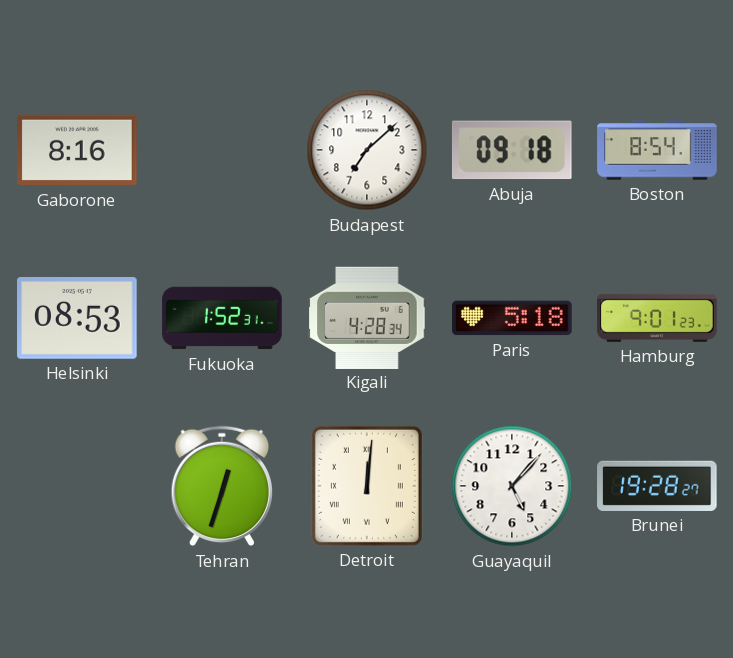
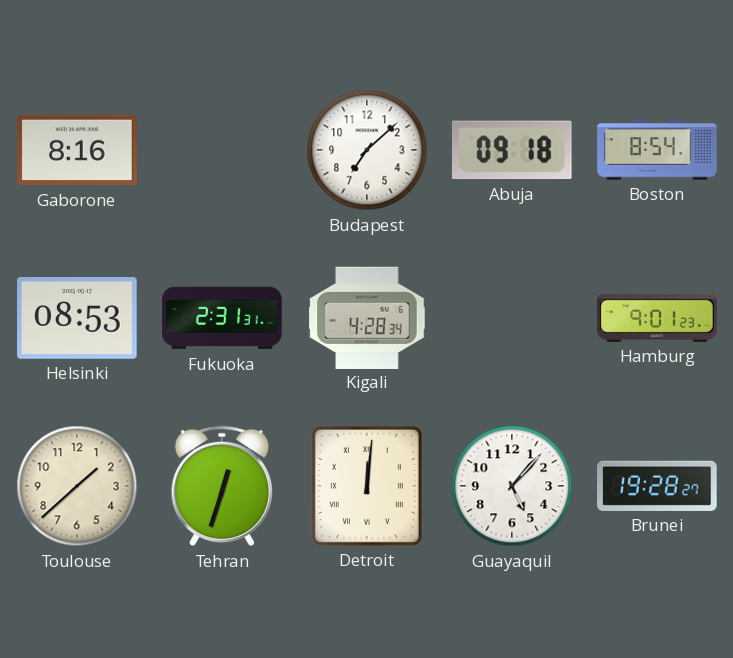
Fukuoka: 1:52 -> 2:31
Paris: 5:18 -> none
Toulouse: none -> 1:38
